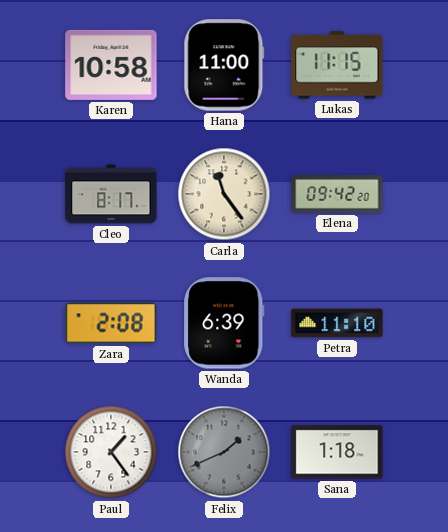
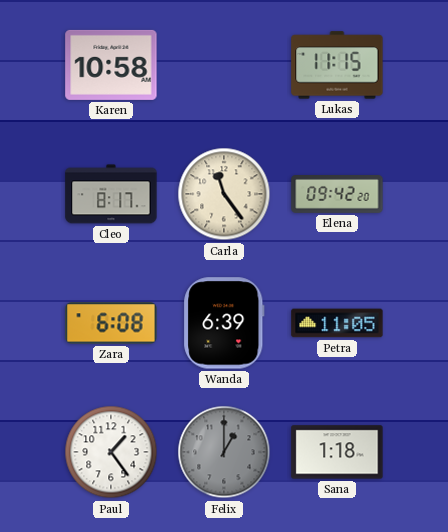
Hana: 11:00 -> none
Zara: 2:08 -> 6:08
Petra: 11:10 -> 11:05
Felix: 1:41 -> 1:00
